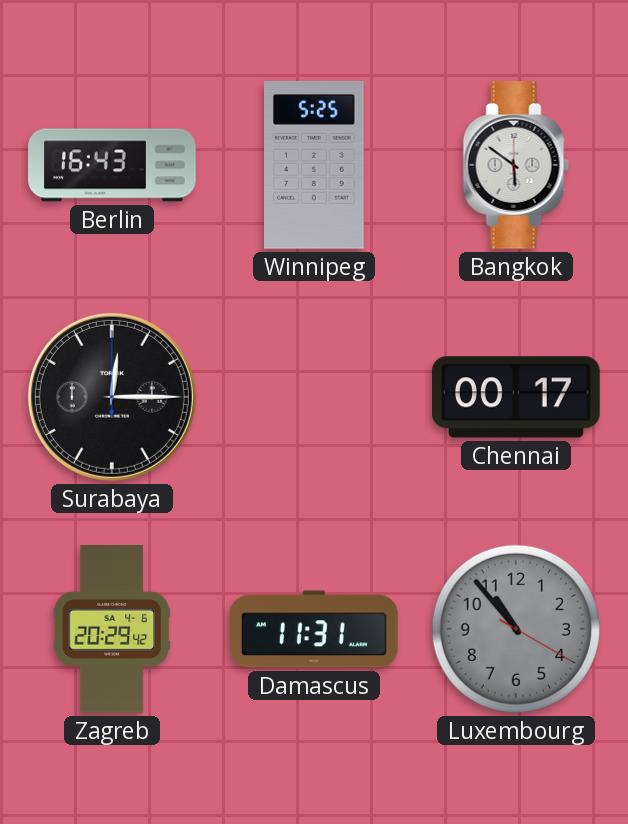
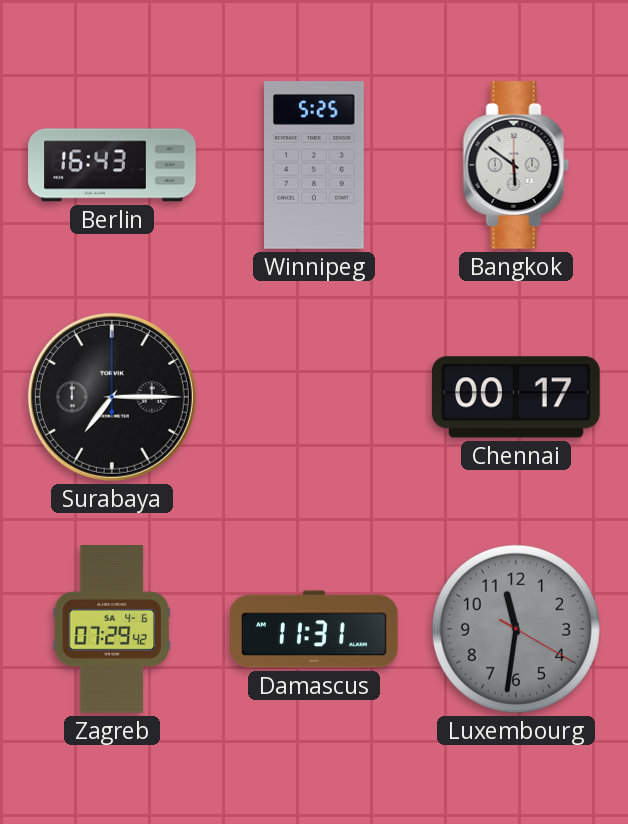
Surabaya: 12:15 -> 7:15
Zagreb: 20:29 -> 07:29
Luxembourg: 10:53 -> 11:31
